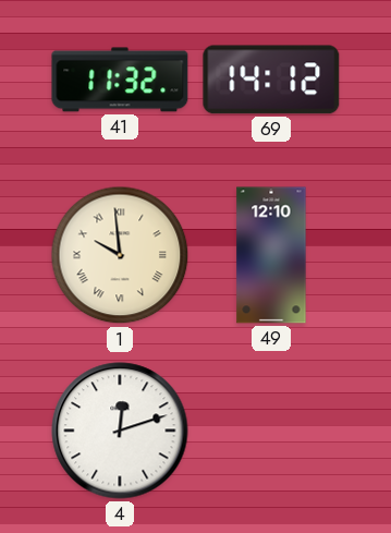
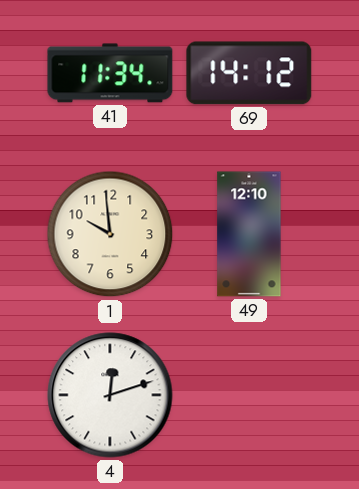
41: 11:32 -> 11:34
1 numerals: Roman -> Arabic
